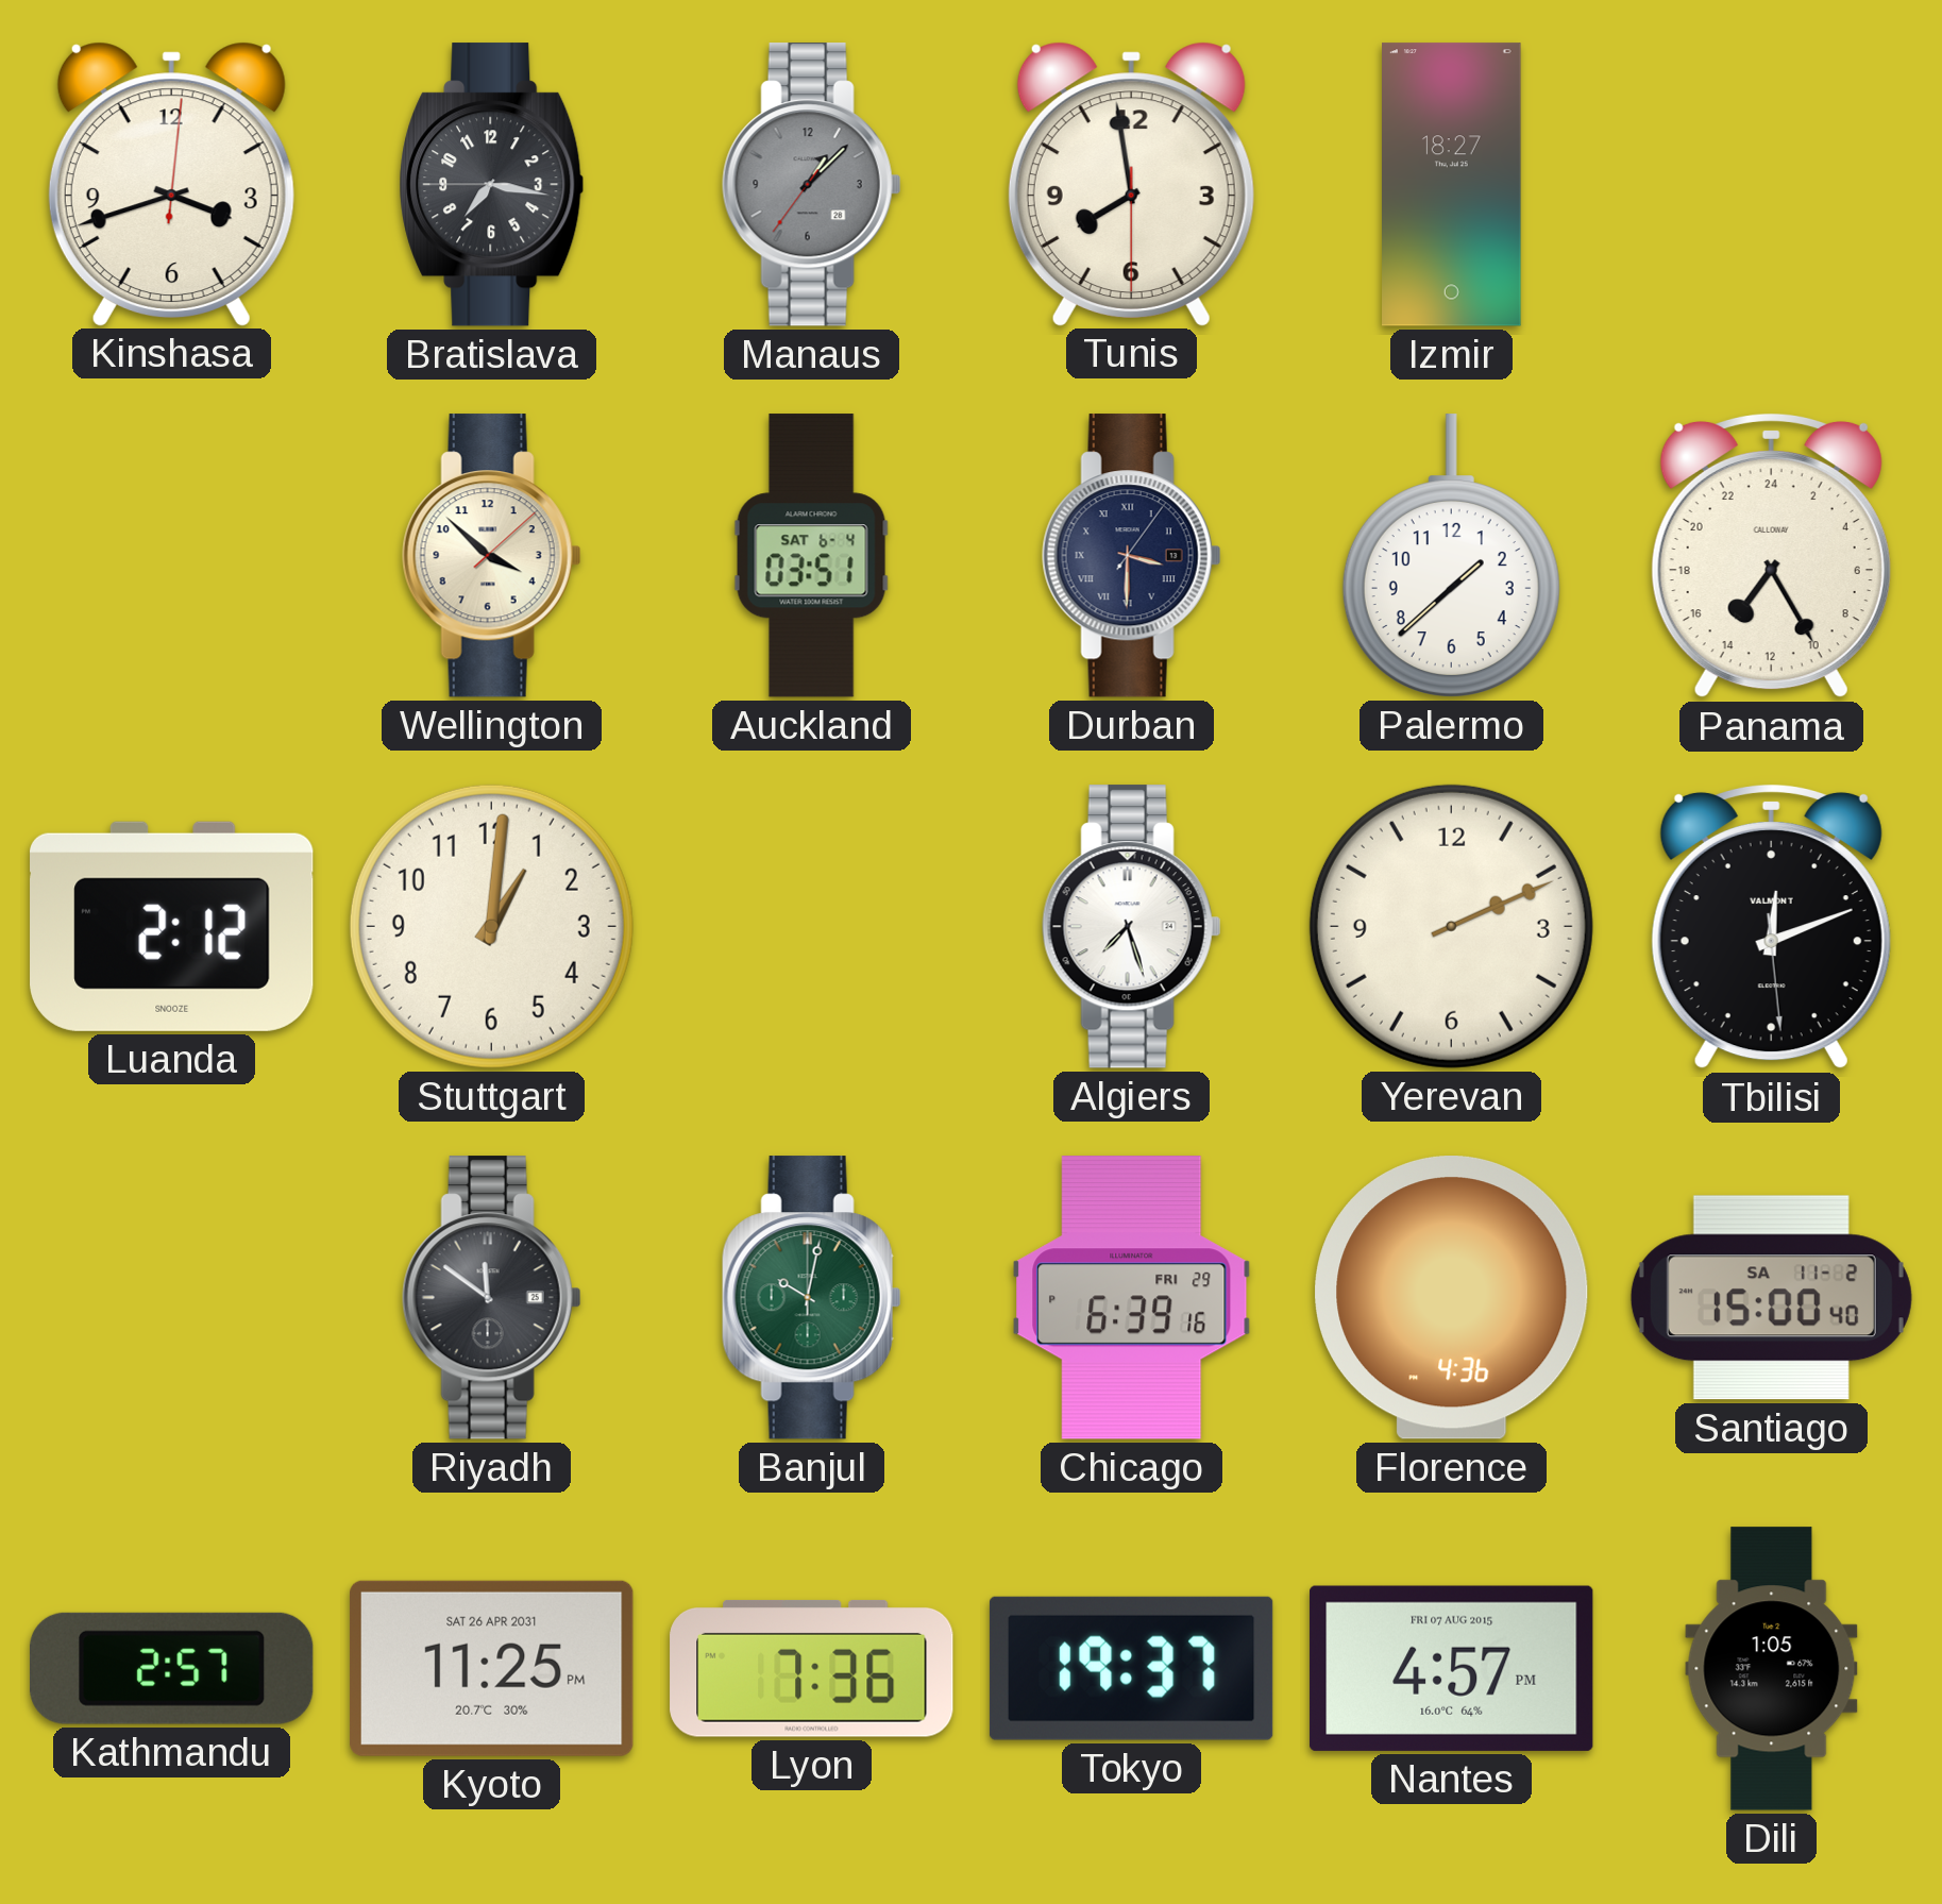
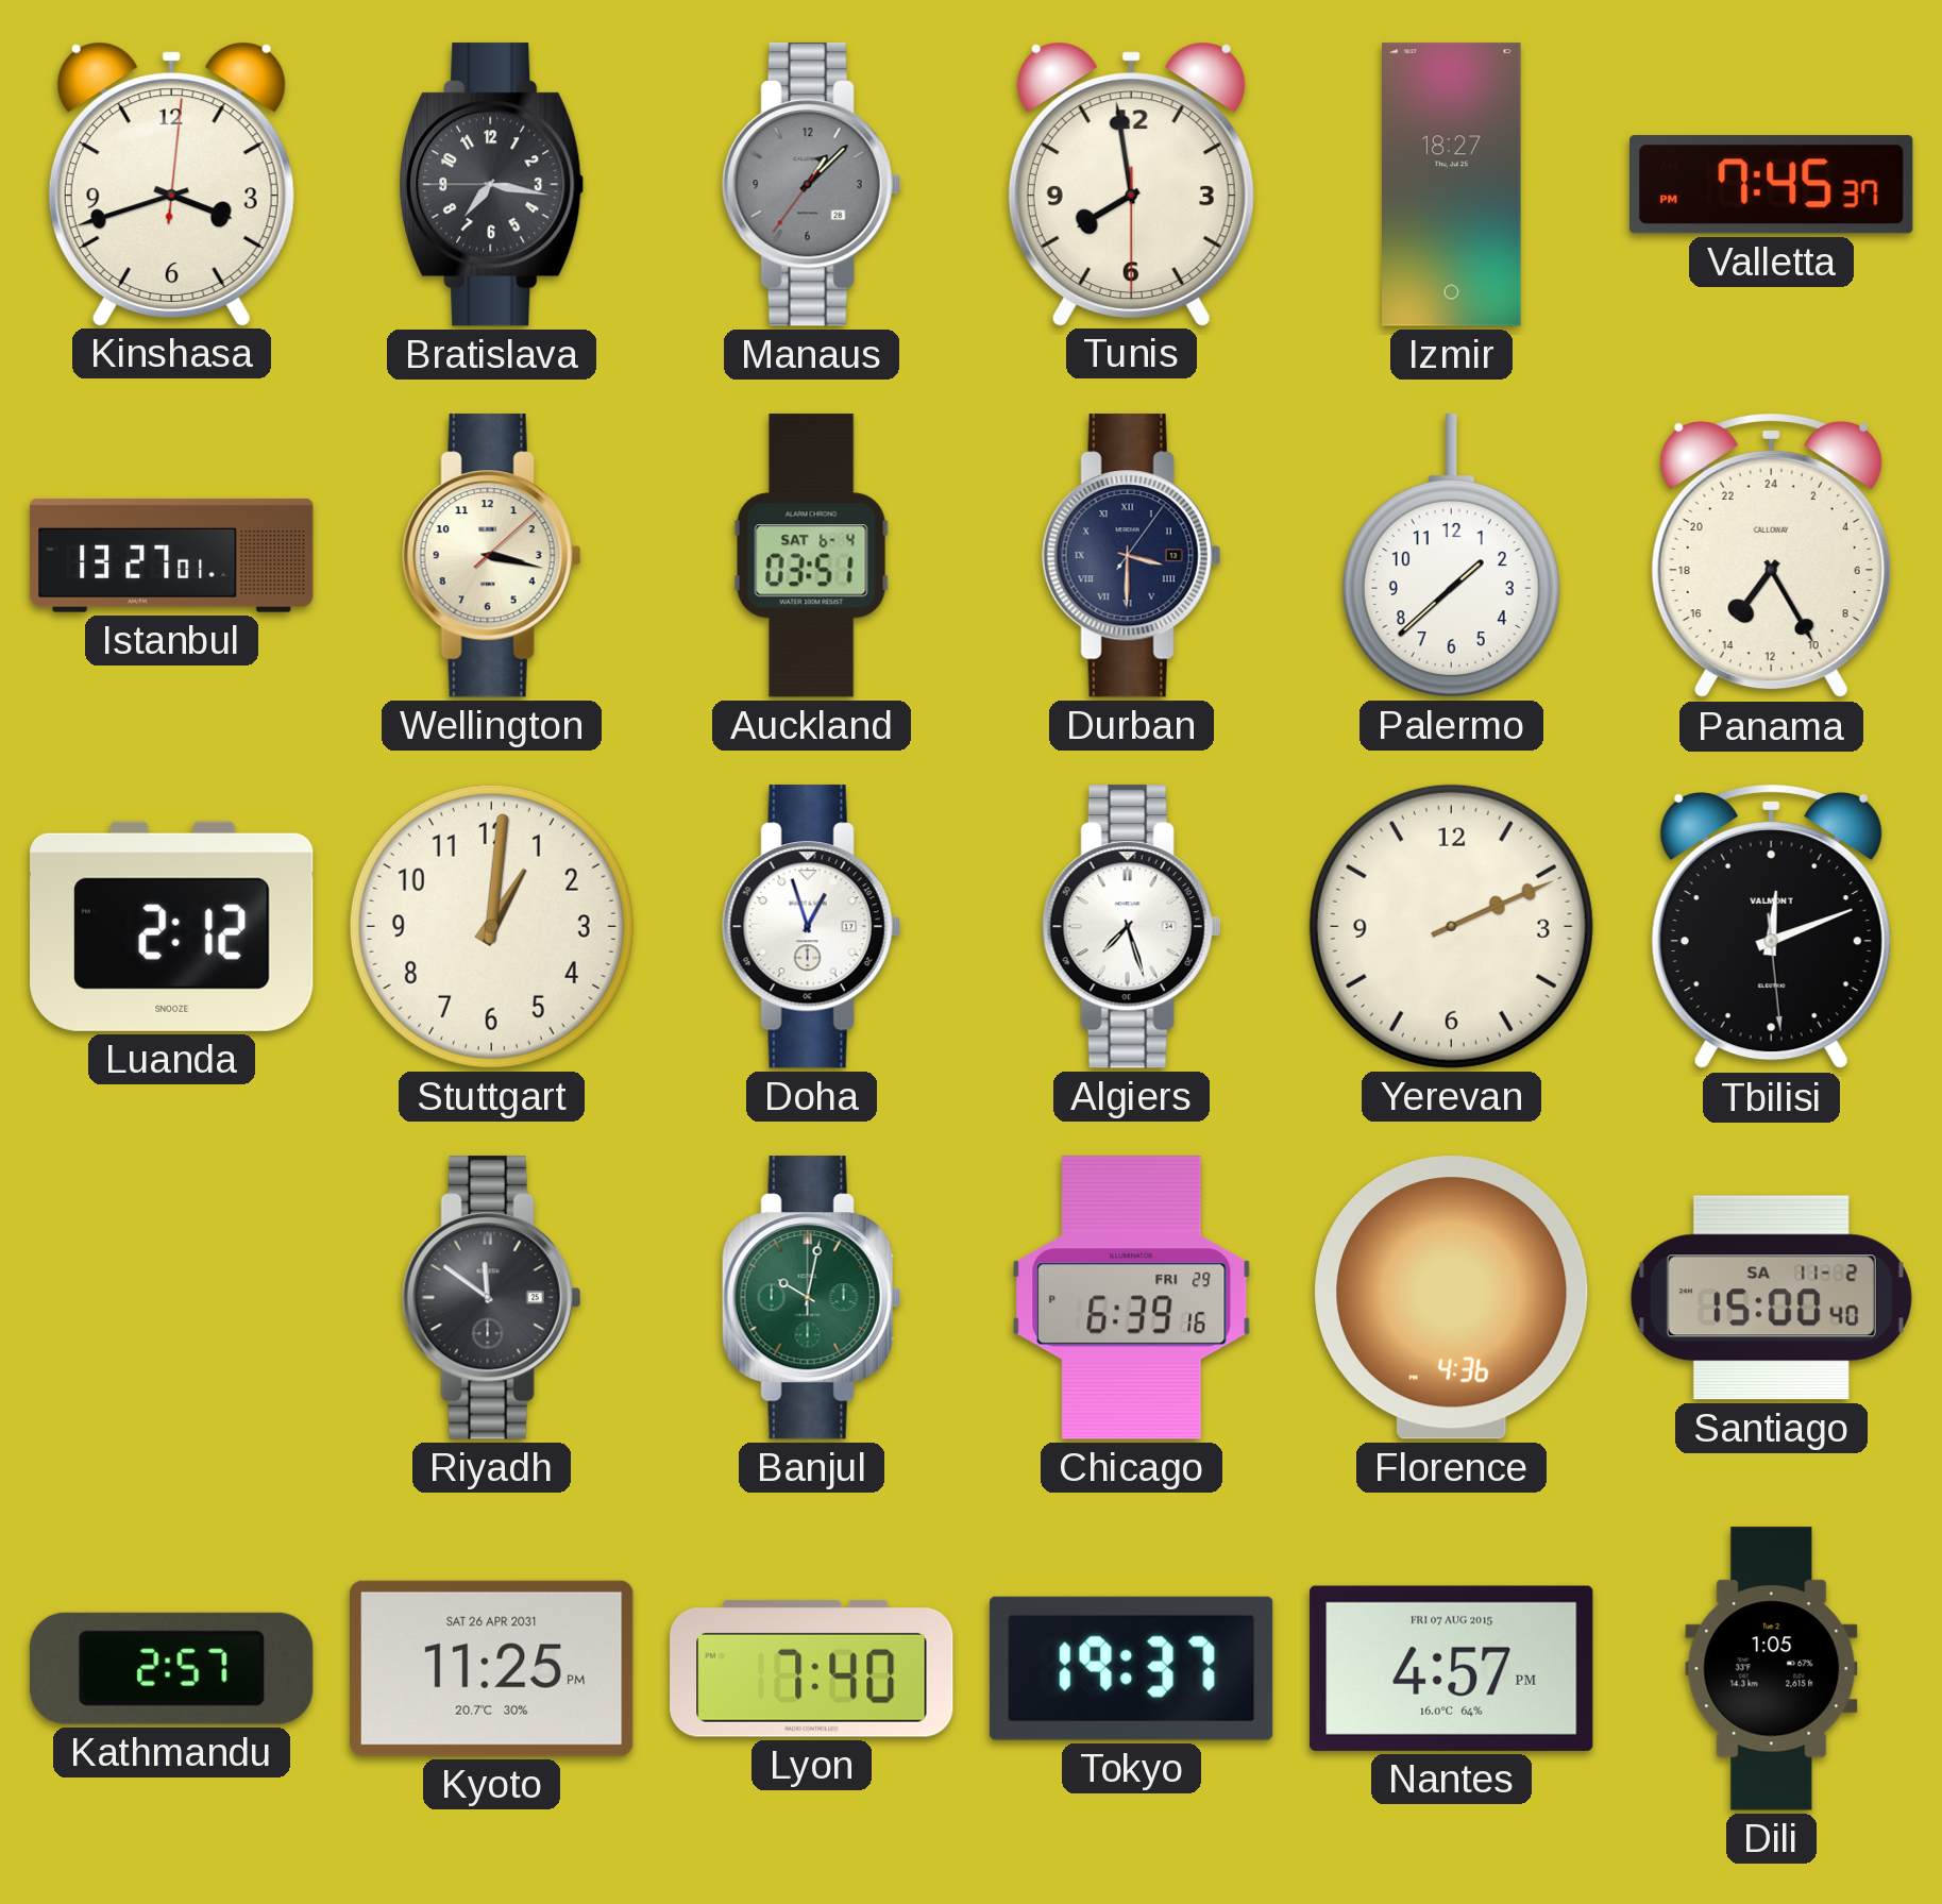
Valletta: none -> 7:45
Istanbul: none -> 13:27
Wellington: 3:52 -> 3:17
Doha: none -> 12:57
Lyon: 7:36 -> 7:40
